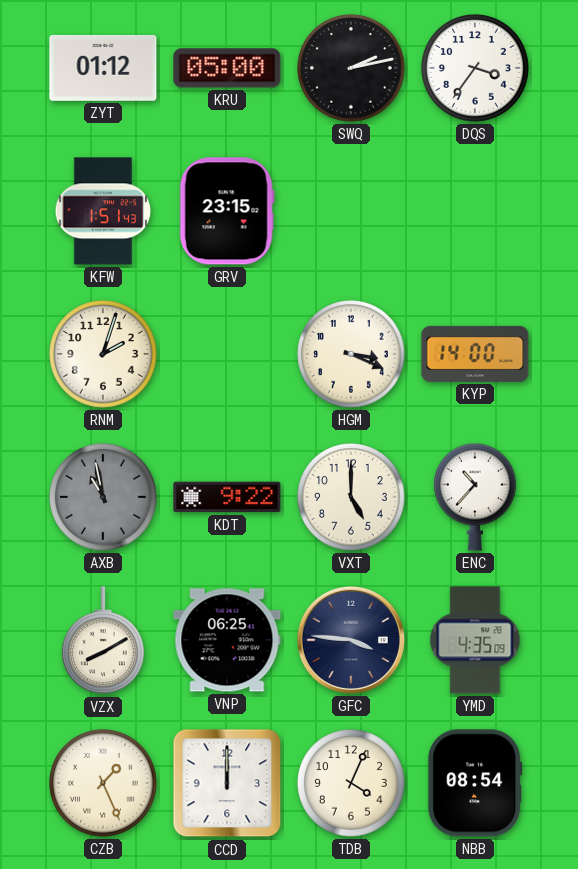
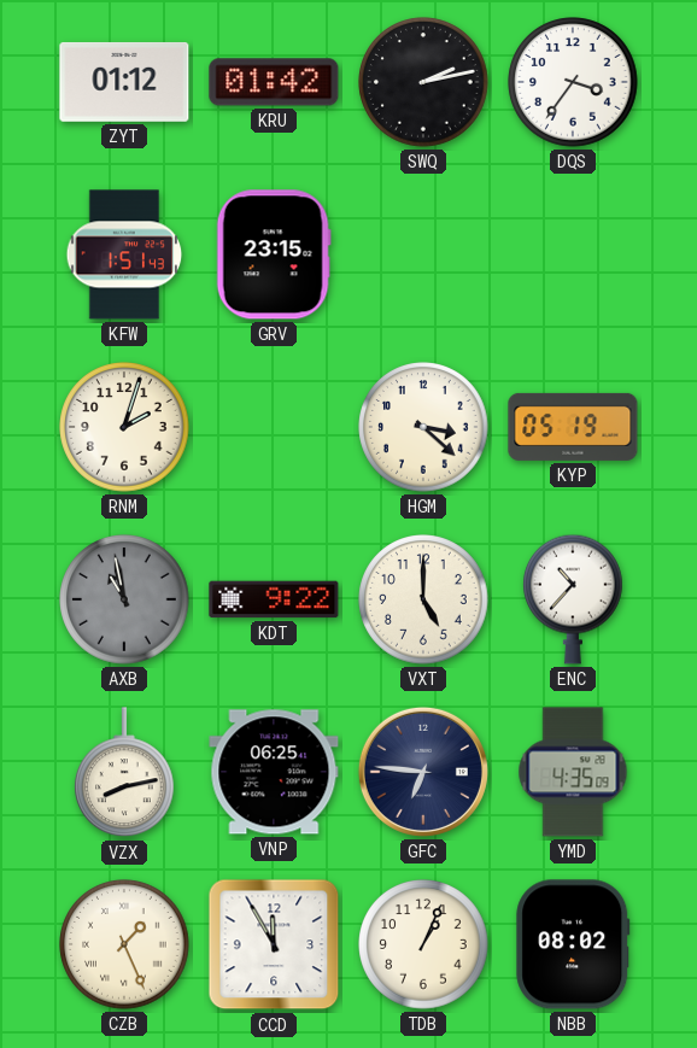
KRU: 05:00 -> 01:42
HGM: 3:19 -> 3:22
KYP: 14:00 -> 05:19
VZX: 8:10 -> 8:13
GFC: 3:46 -> 6:46
CCD: 12:00 -> 11:55
TDB: 4:04 -> 1:04
NBB: 08:54 -> 08:02
